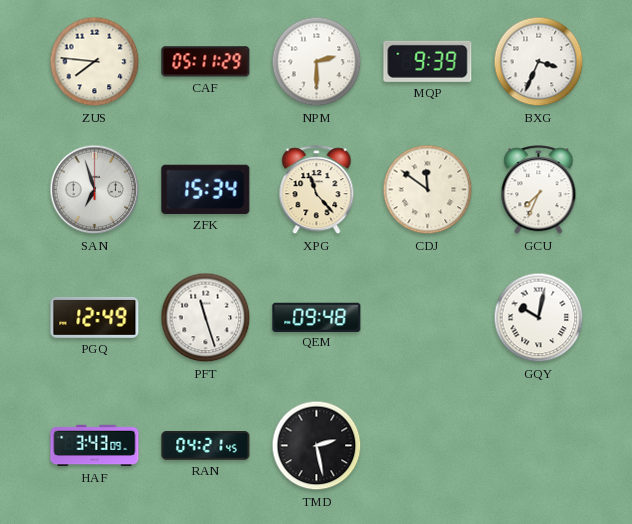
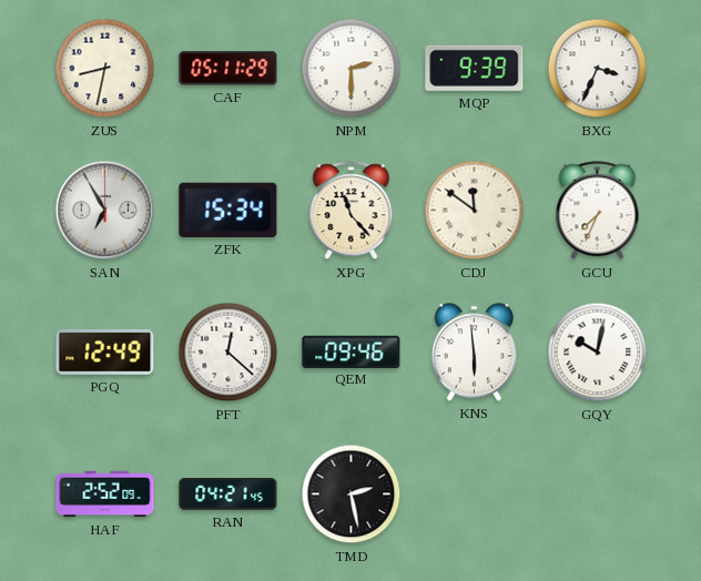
ZUS: 7:46 -> 8:32
SAN: 6:57 -> 6:55
PFT: 11:27 -> 12:22
QEM: 09:48 -> 09:46
KNS: none -> 5:59
HAF: 3:43 -> 2:52
